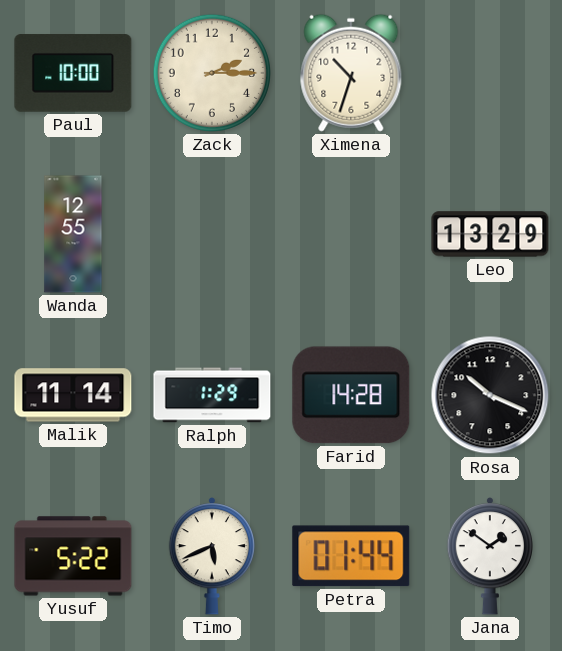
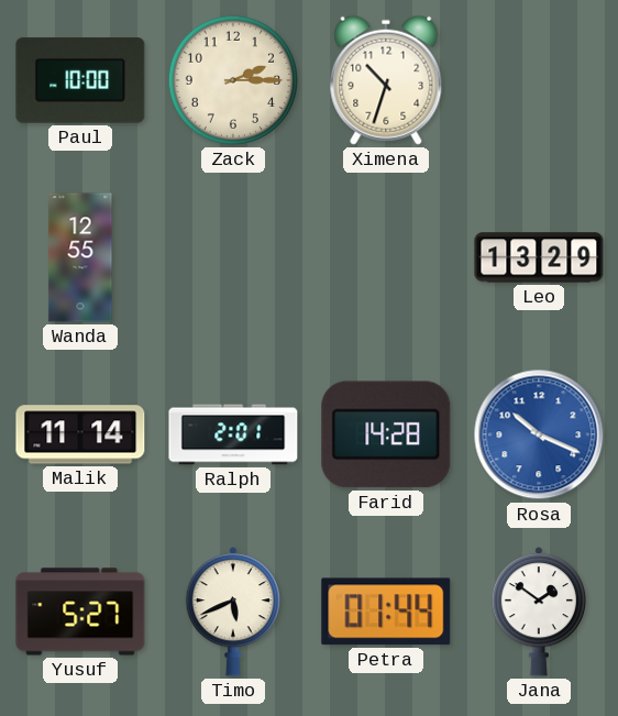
Ralph: 1:29 -> 2:01
Rosa dial: black -> blue
Yusuf: 5:22 -> 5:27
